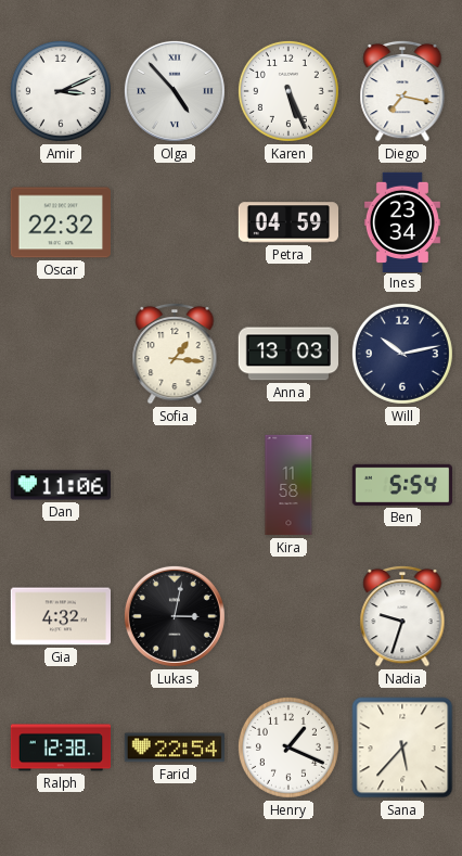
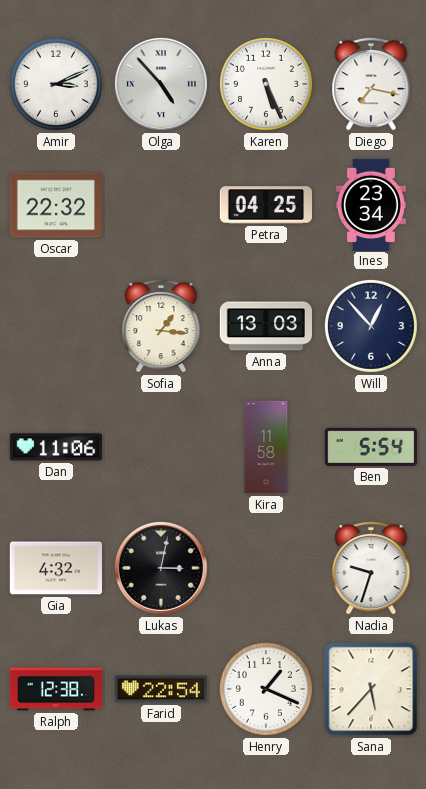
Petra: 04:59 -> 04:25
Will: 10:13 -> 12:53
